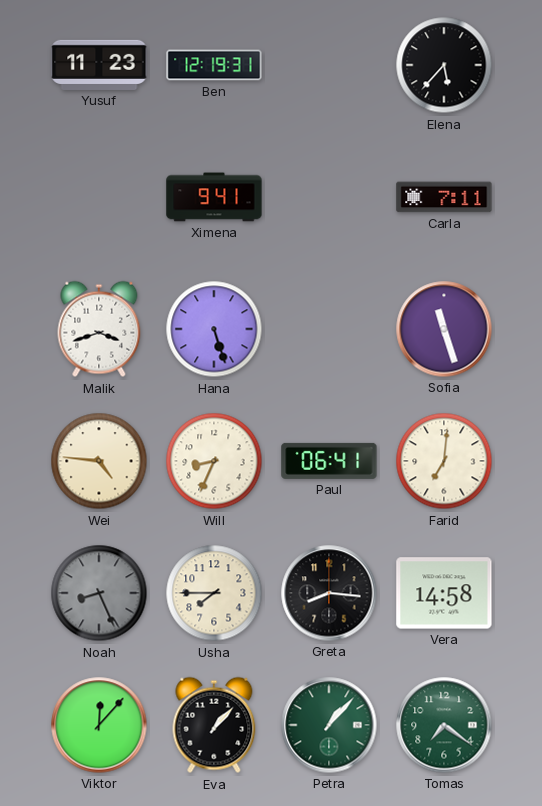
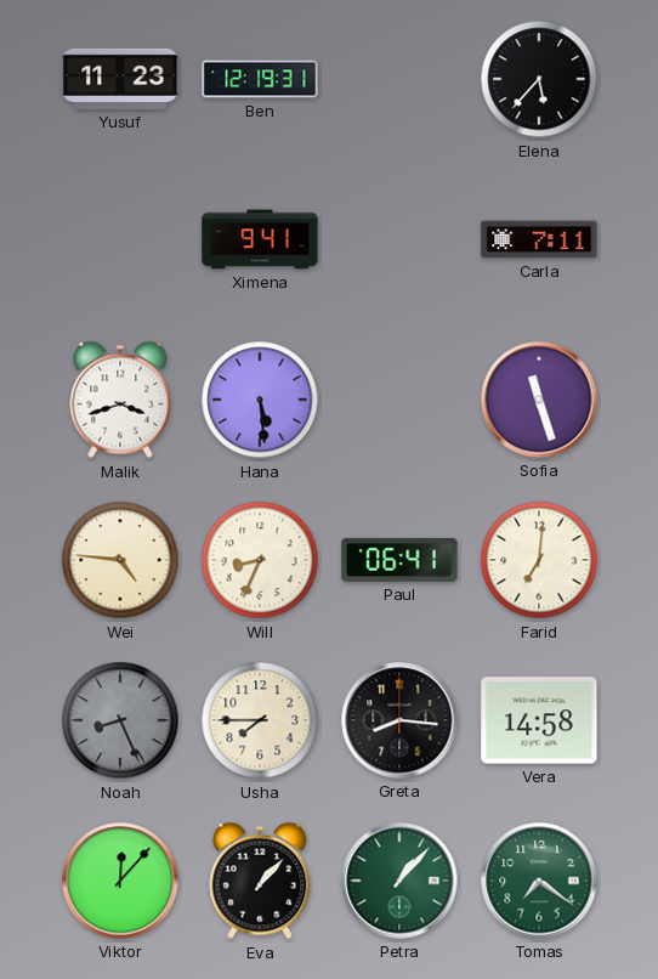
Hana: 5:27 -> 5:29
